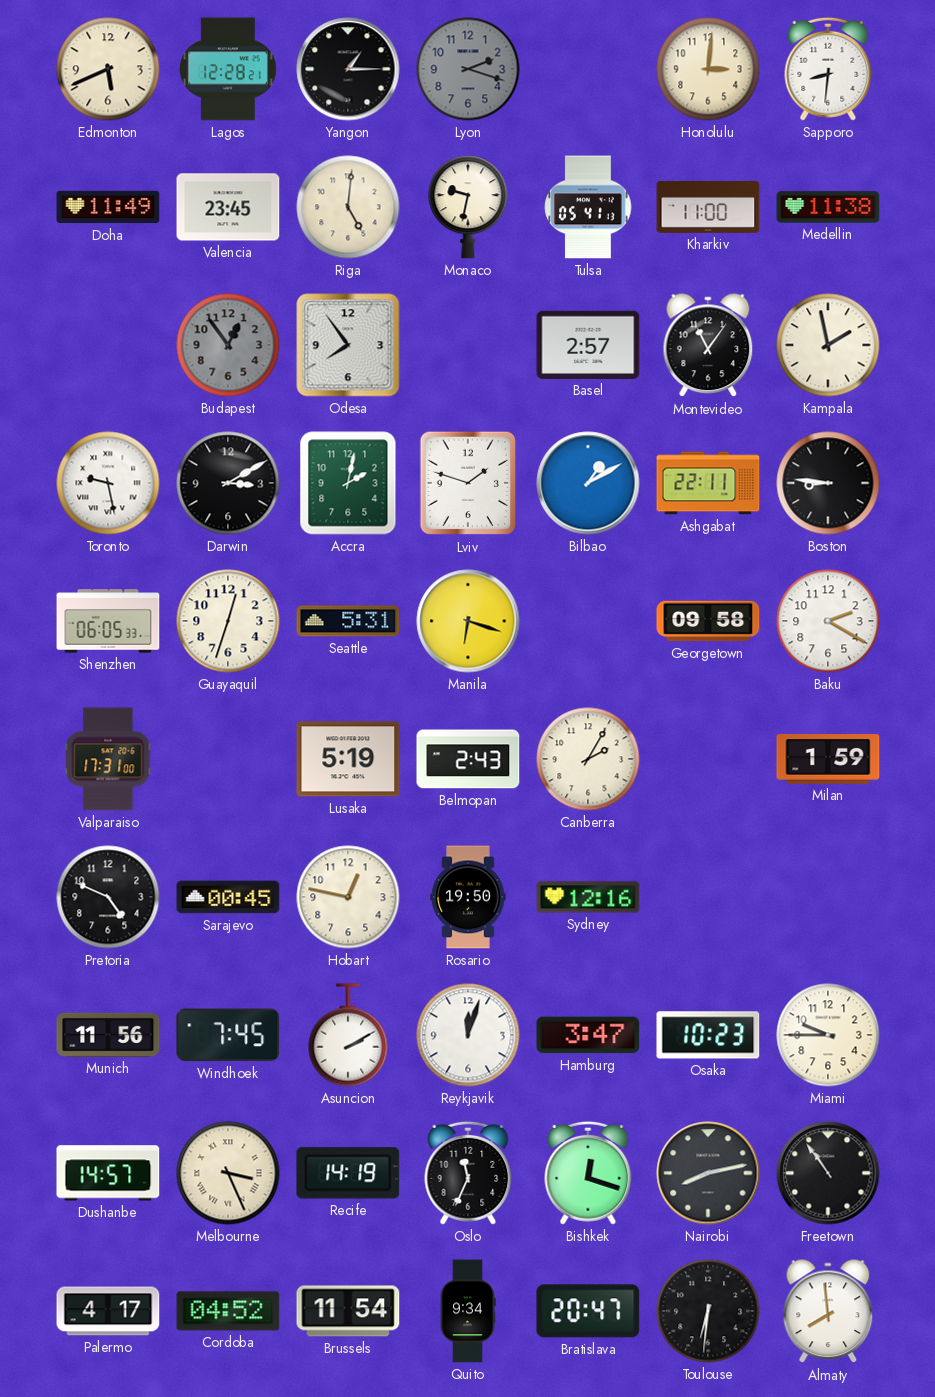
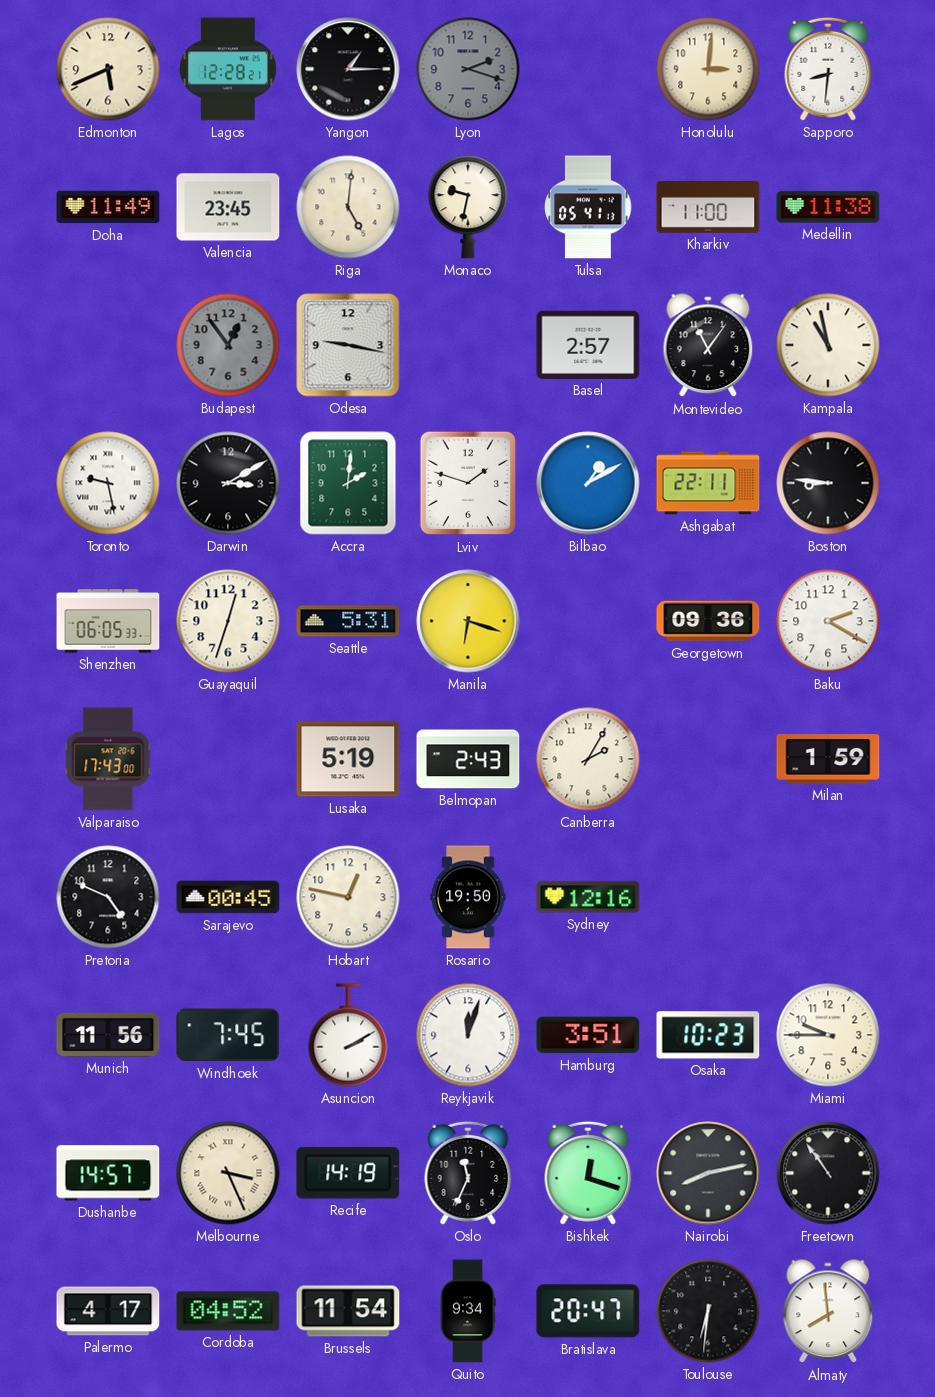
Odesa: 7:54 -> 9:17
Kampala: 1:58 -> 10:58
Accra: 2:02 -> 2:01
Georgetown: 09:58 -> 09:36
Valparaiso: 17:31 -> 17:43
Hamburg: 3:47 -> 3:51
